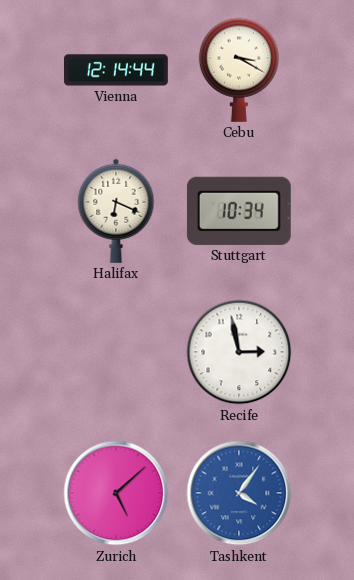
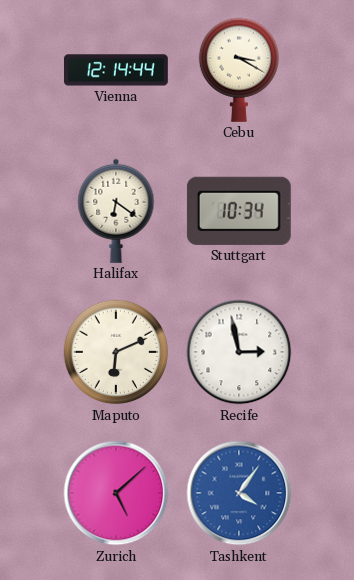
Halifax: 6:19 -> 6:21
Maputo: none -> 6:11
